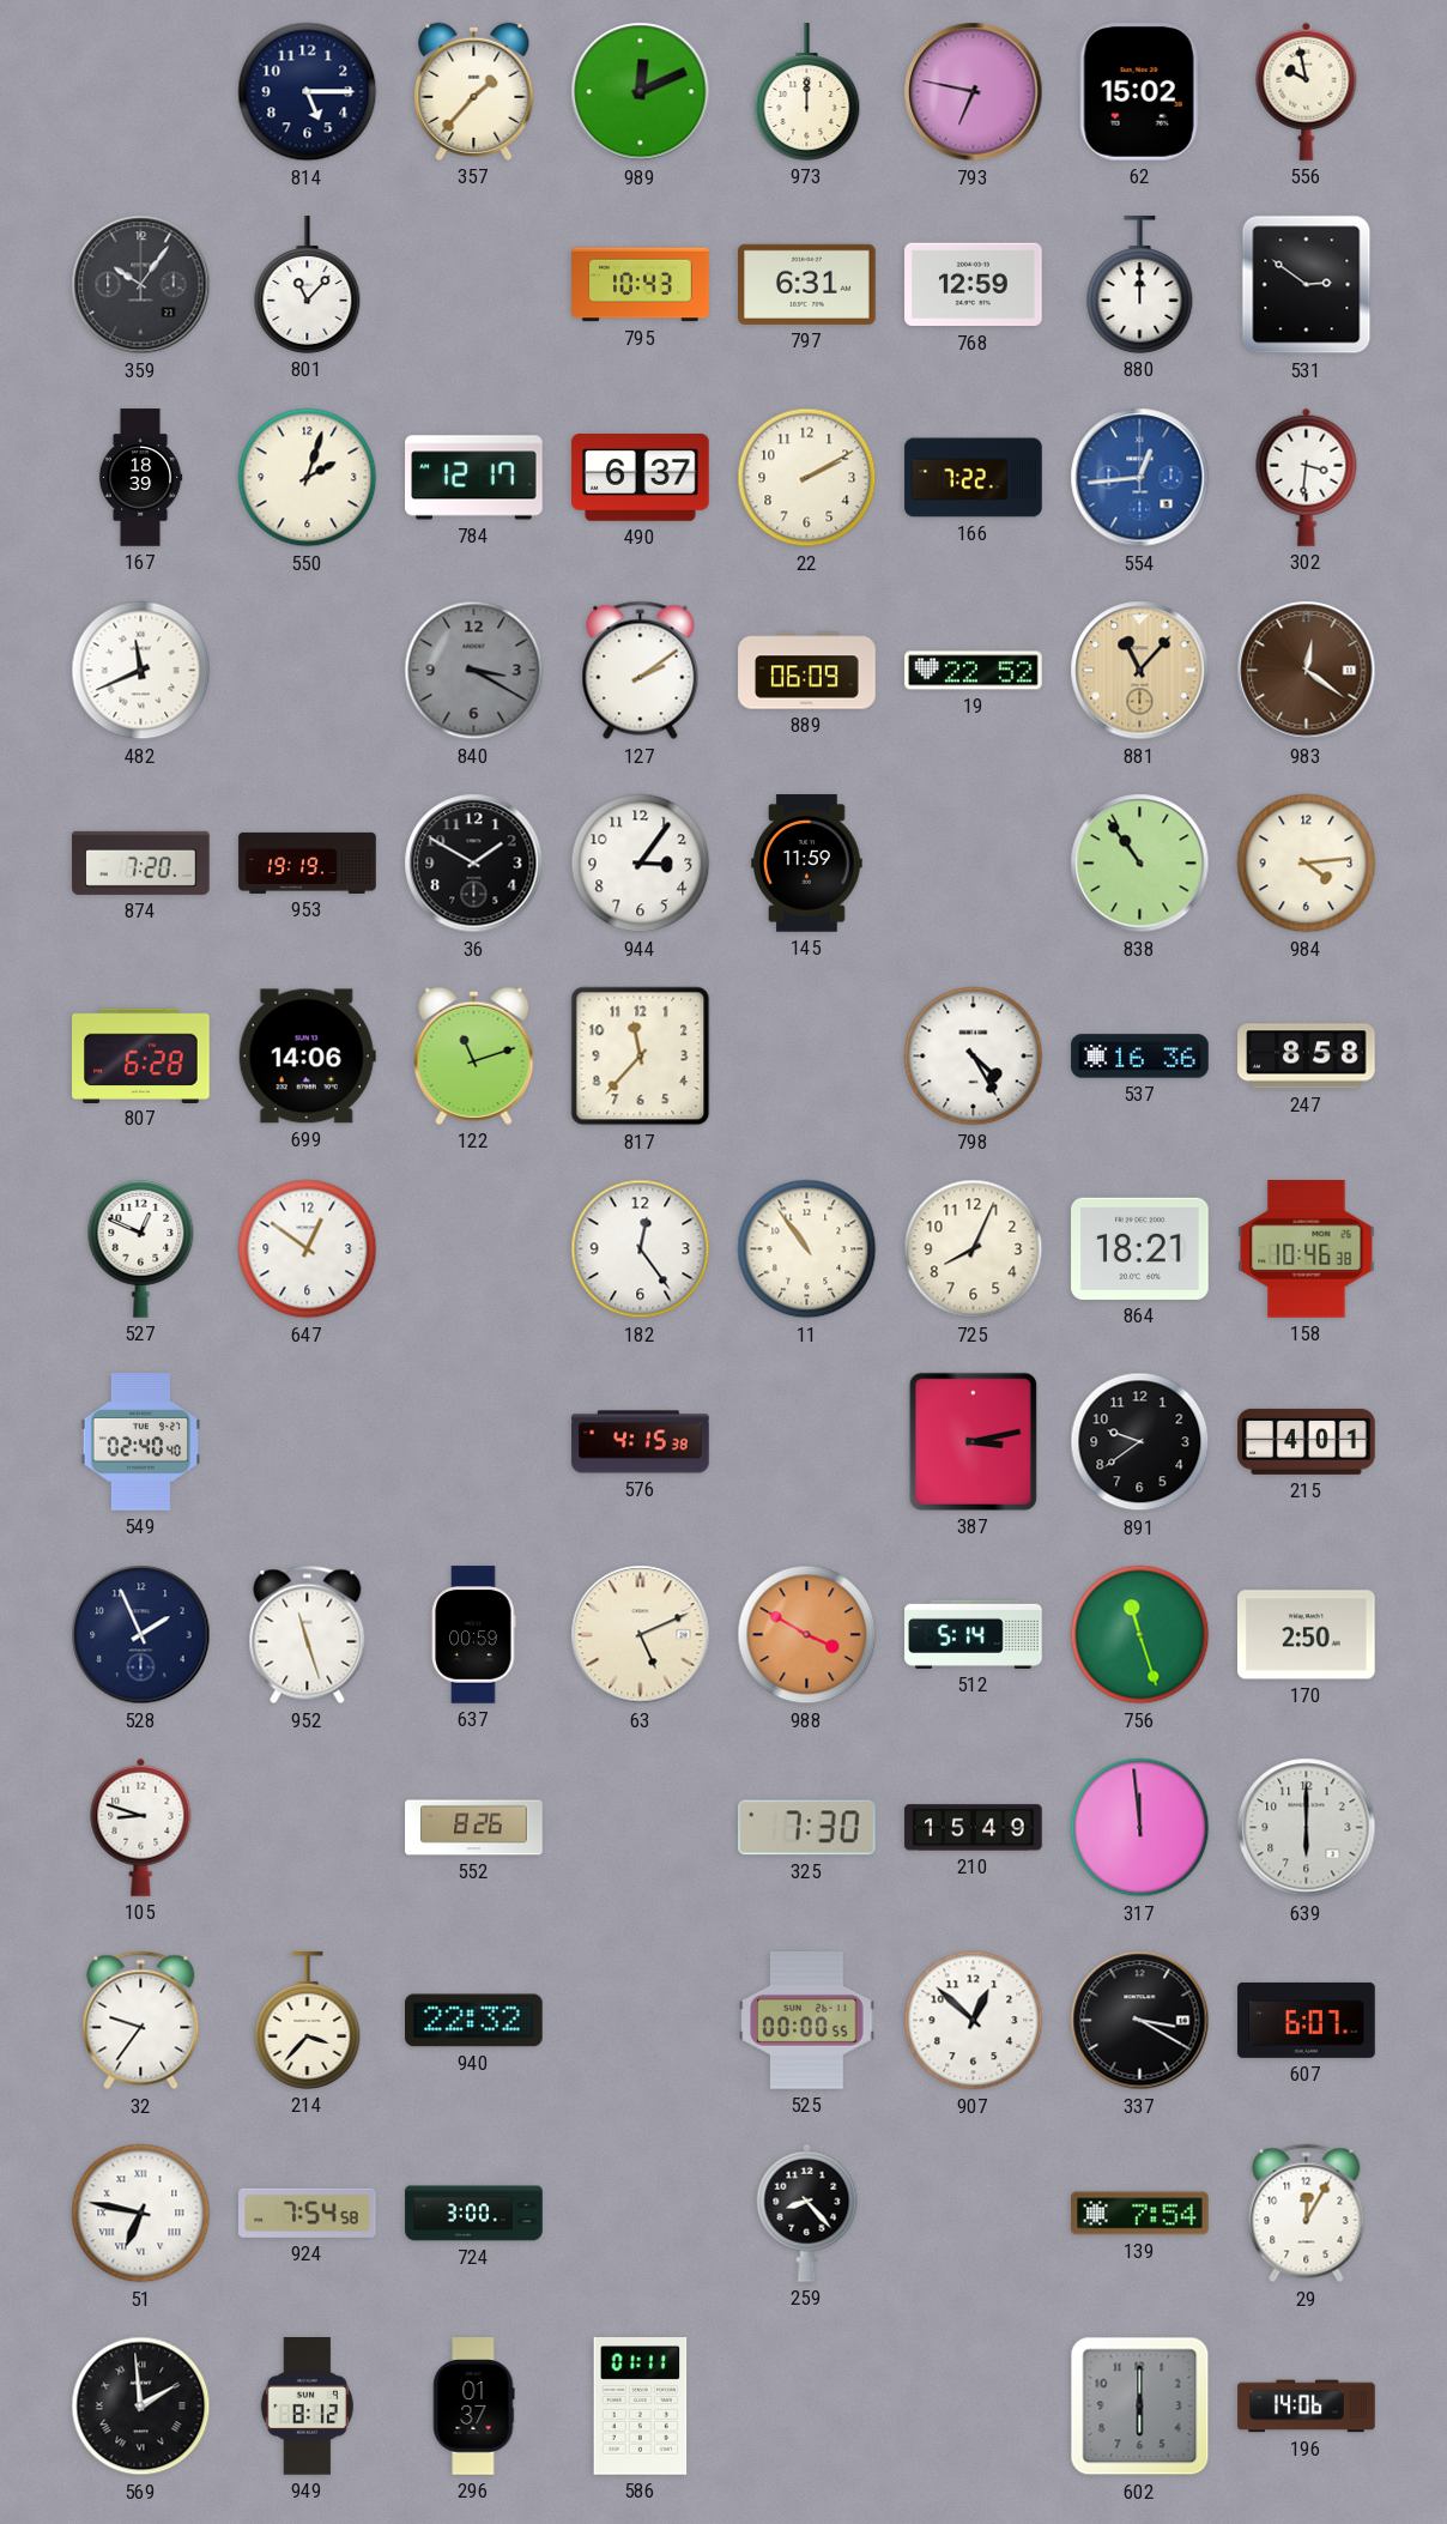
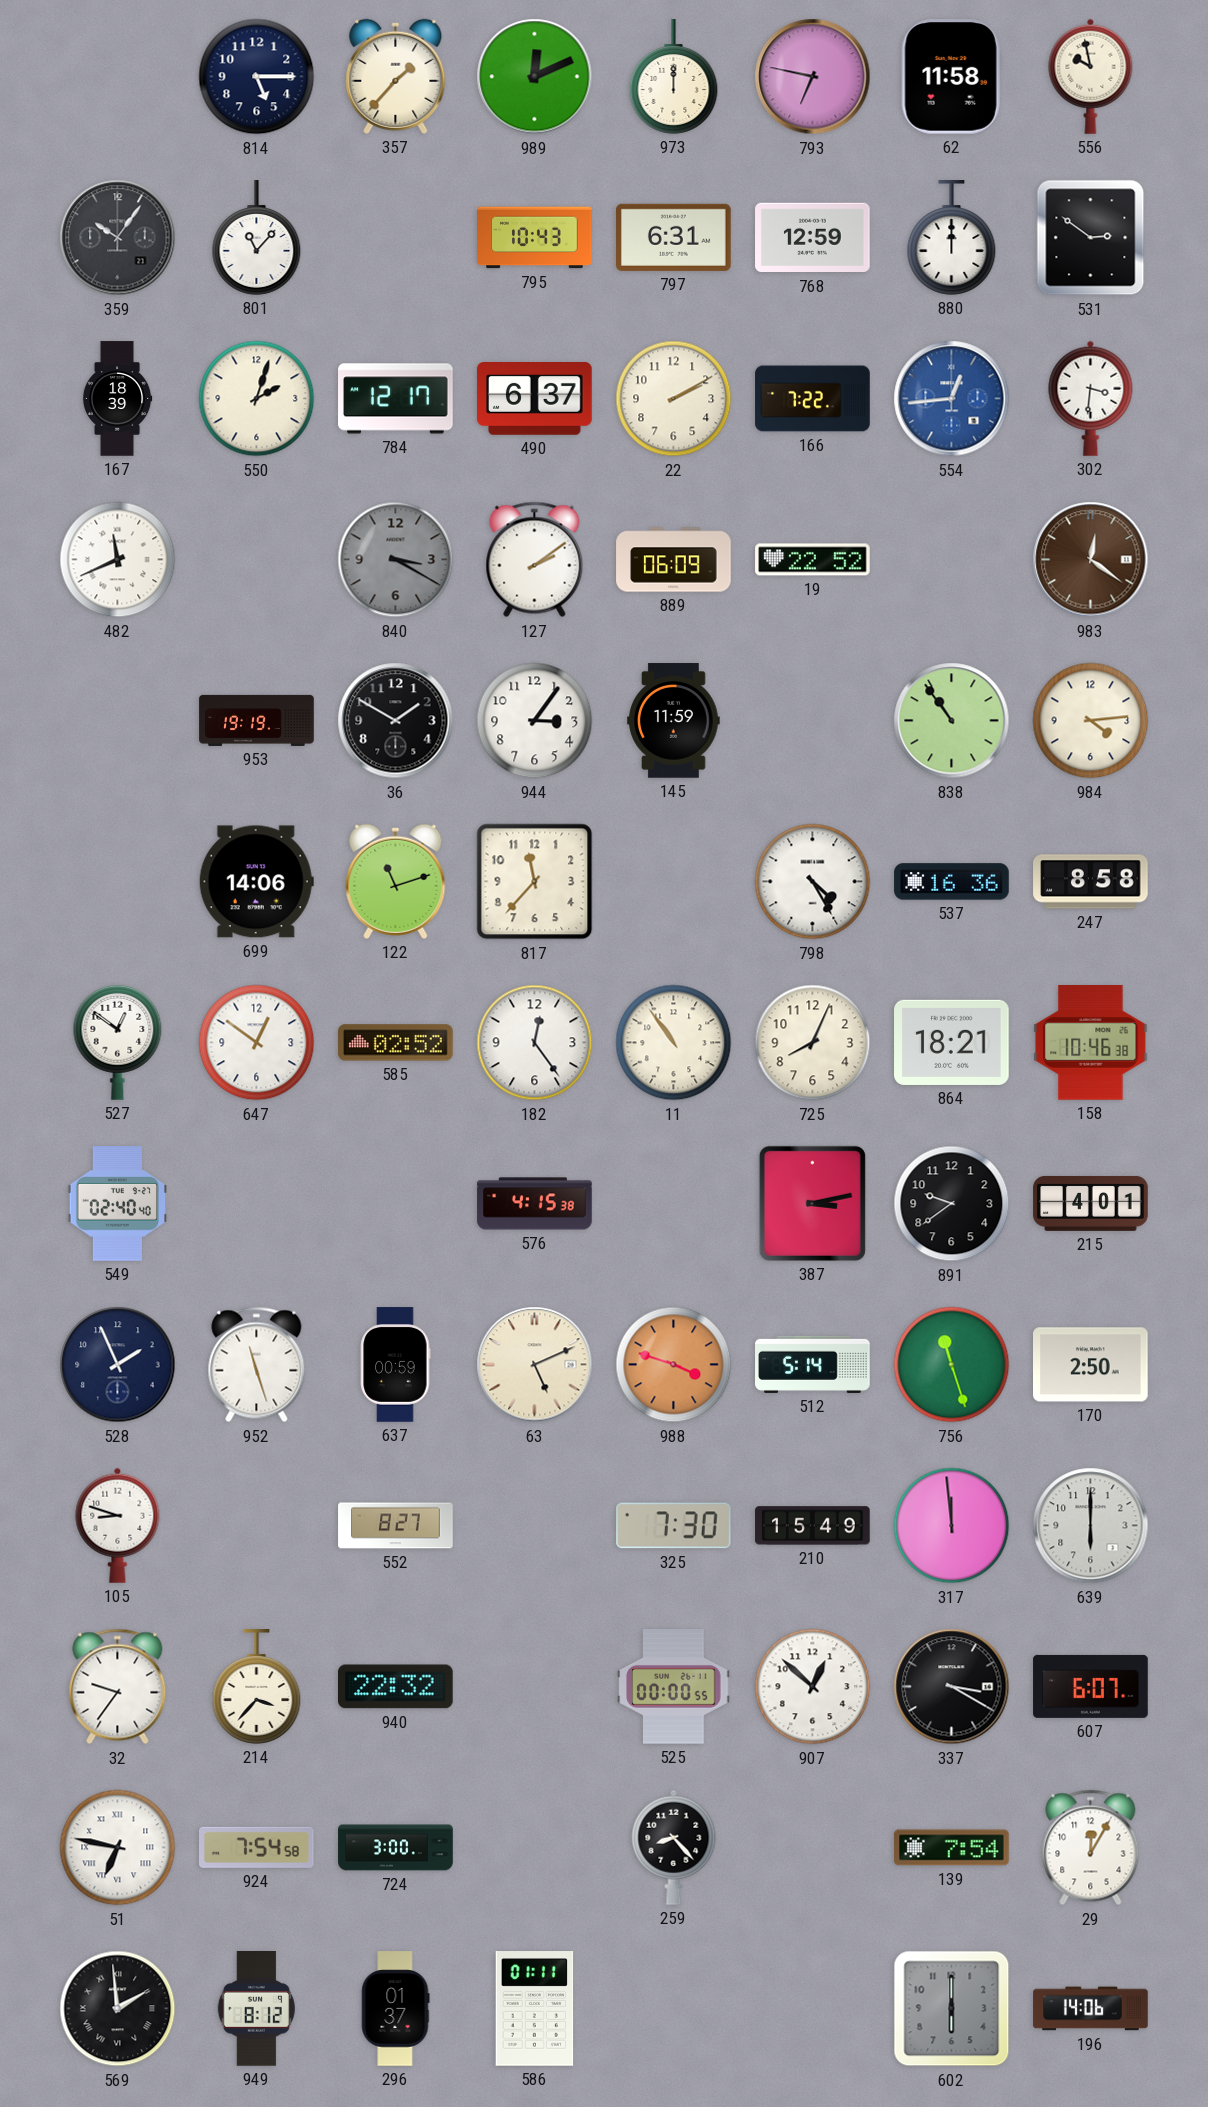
62: 15:02 -> 11:58
881: 11:07 -> none
874: 7:20 -> none
807: 6:28 -> none
527: 12:49 -> 12:51
585: none -> 02:52
988: 3:50 -> 3:48
552: 8:26 -> 8:27
